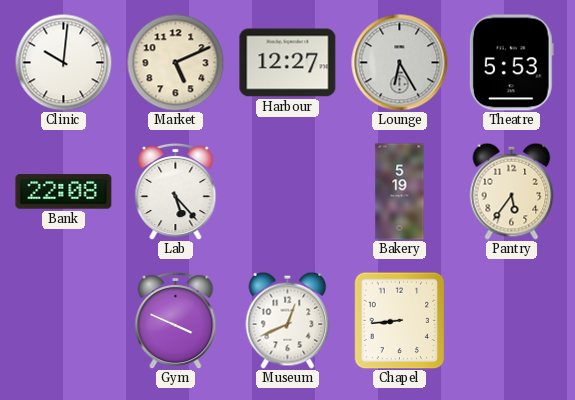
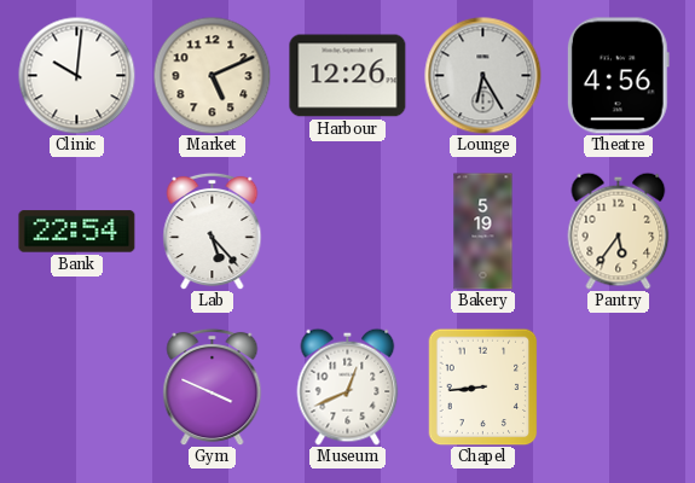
Harbour: 12:27 -> 12:26
Theatre: 5:53 -> 4:56
Bank: 22:08 -> 22:54
